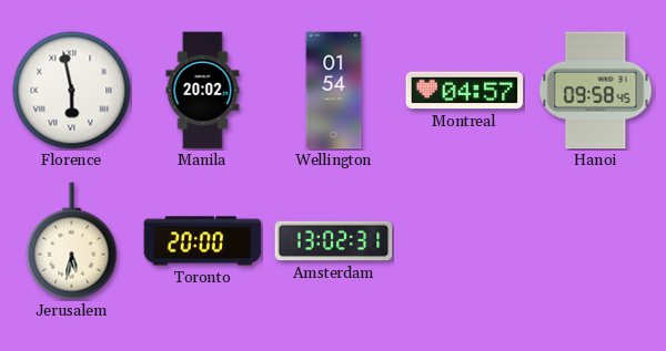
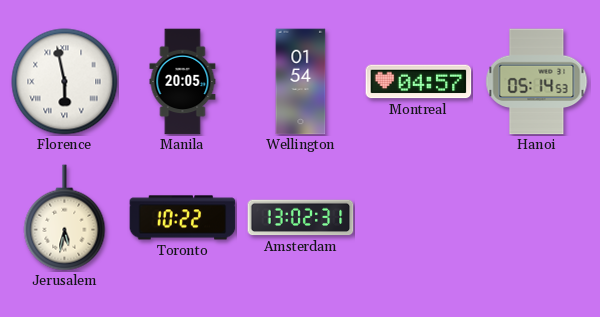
Manila: 20:02 -> 20:05
Hanoi: 09:58 -> 05:14
Toronto: 20:00 -> 10:22
